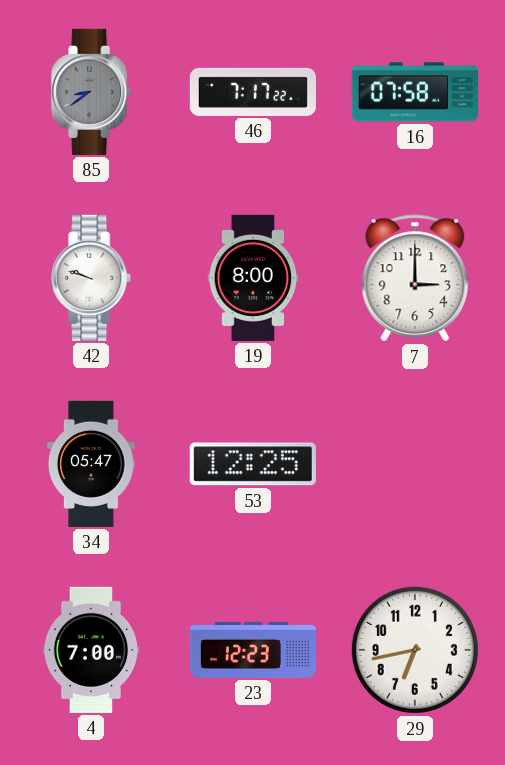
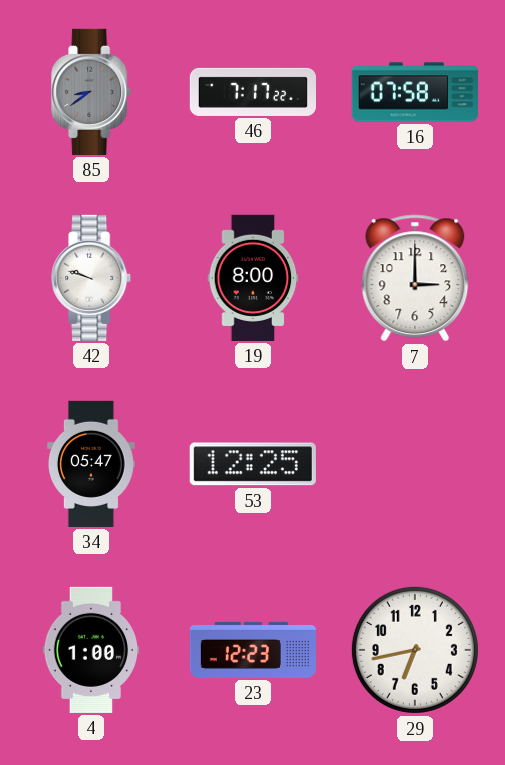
4: 7:00 -> 1:00
